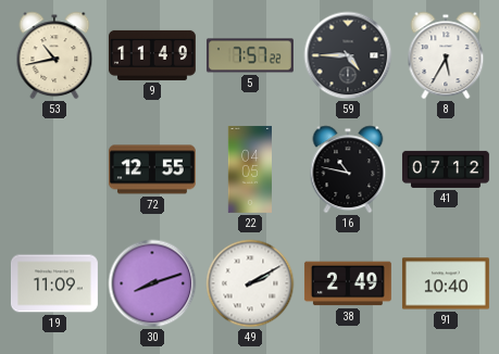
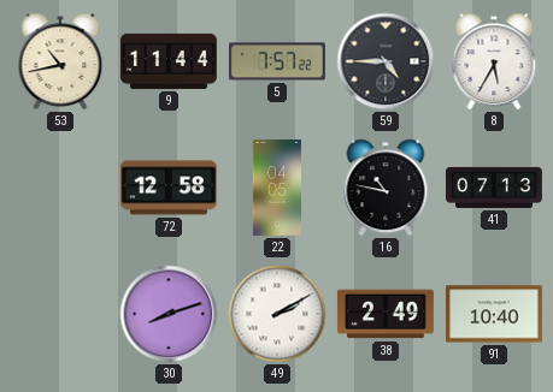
9: 11:49 -> 11:44
72: 12:55 -> 12:58
41: 07:12 -> 07:13
19: 11:09 -> none
